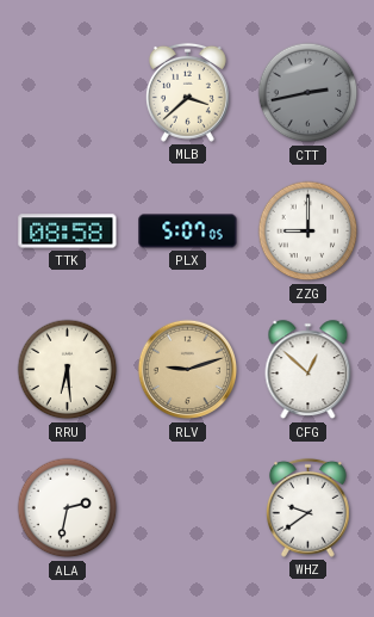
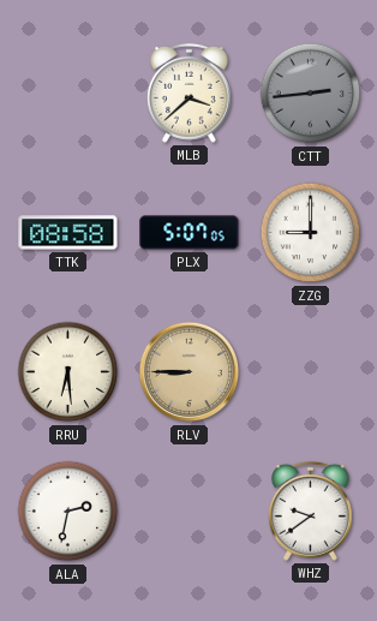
CTT: 2:43 -> 2:44
RLV: 9:12 -> 8:45
CFG: 12:52 -> none
